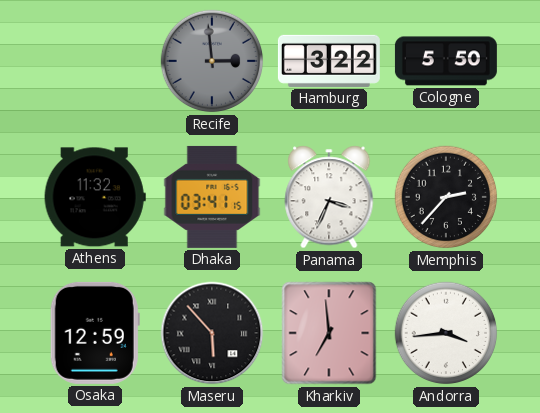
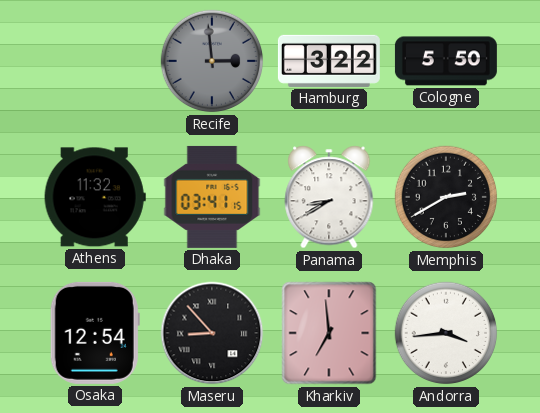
Panama: 3:34 -> 8:40
Memphis: 2:37 -> 2:40
Osaka: 12:59 -> 12:54
Maseru: 5:53 -> 8:53
